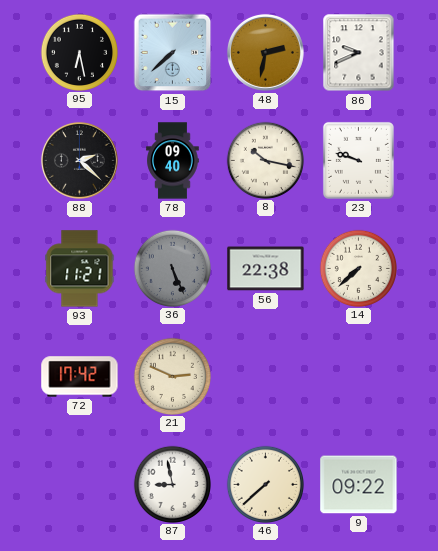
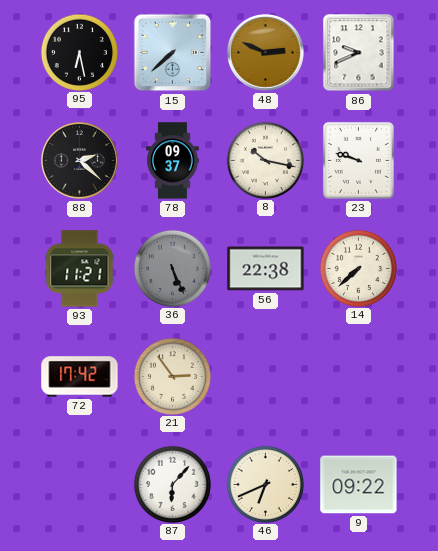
48: 2:32 -> 2:49
78: 09:40 -> 09:37
21: 2:49 -> 2:54
87: 8:58 -> 6:07
46: 7:38 -> 6:41
